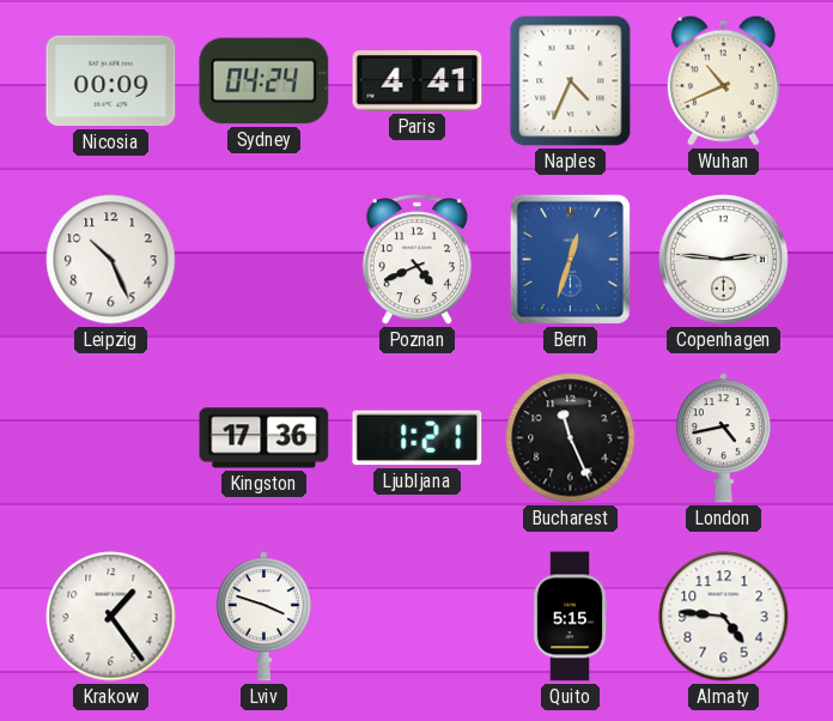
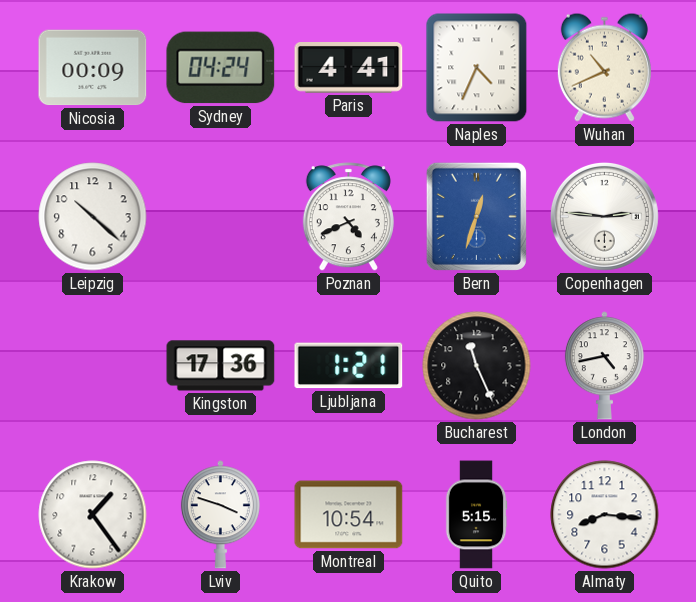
Leipzig: 10:26 -> 10:22
Montreal: none -> 10:54
Almaty: 4:46 -> 8:16
